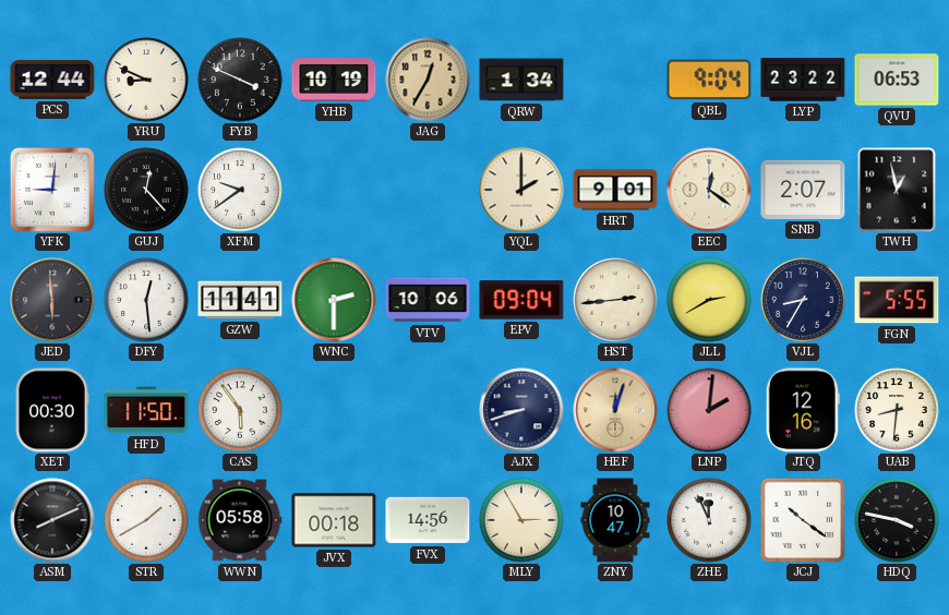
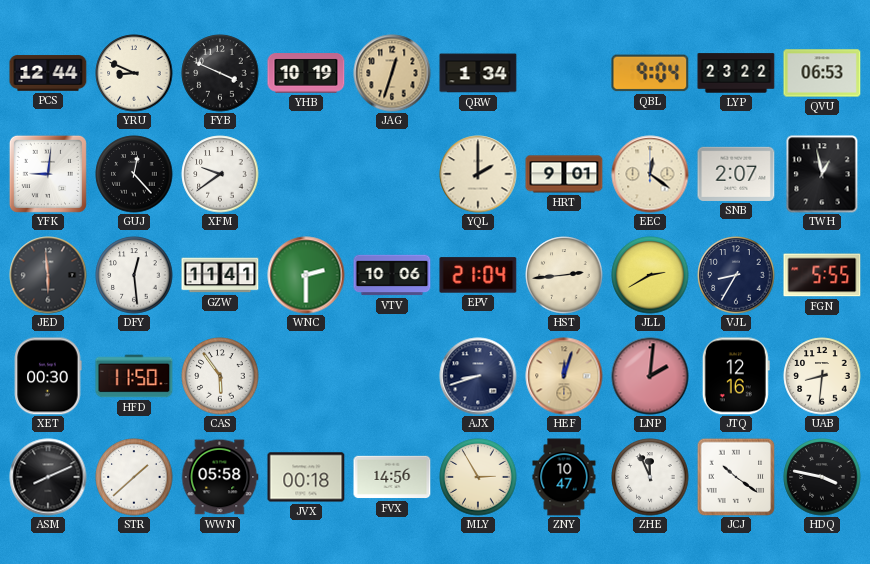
JAG: 12:35 -> 12:33
EPV: 09:04 -> 21:04
STR: 1:40 -> 1:38
